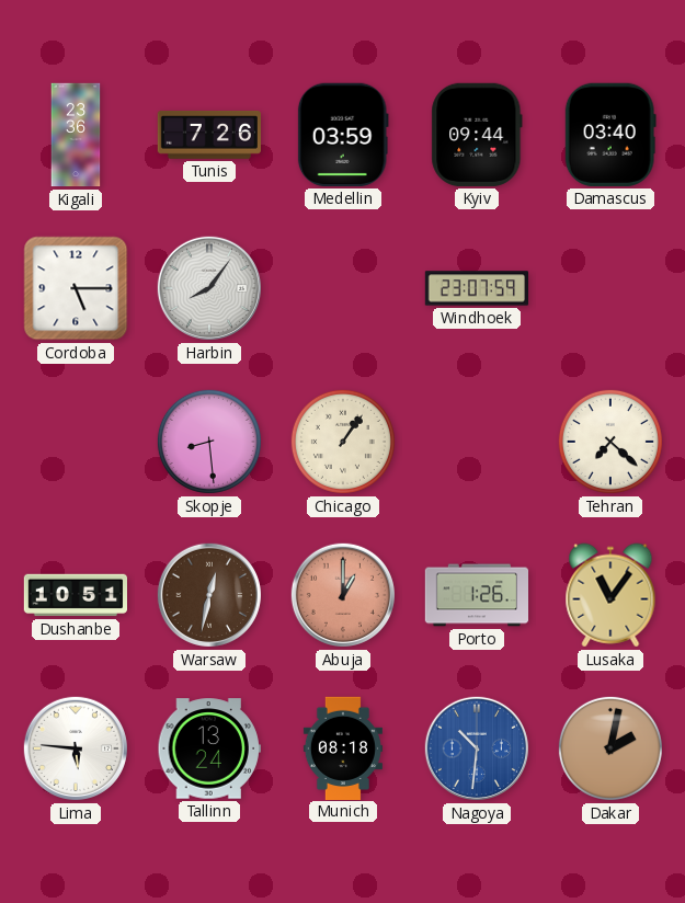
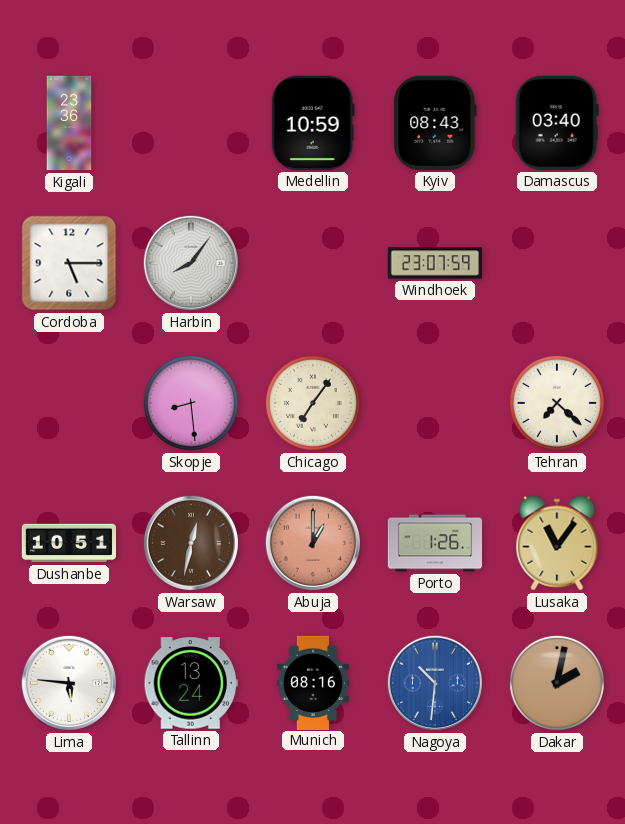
Tunis: 7:26 -> none
Medellin: 03:59 -> 10:59
Kyiv: 09:44 -> 08:43
Chicago: 1:06 -> 7:06
Munich: 08:18 -> 08:16
